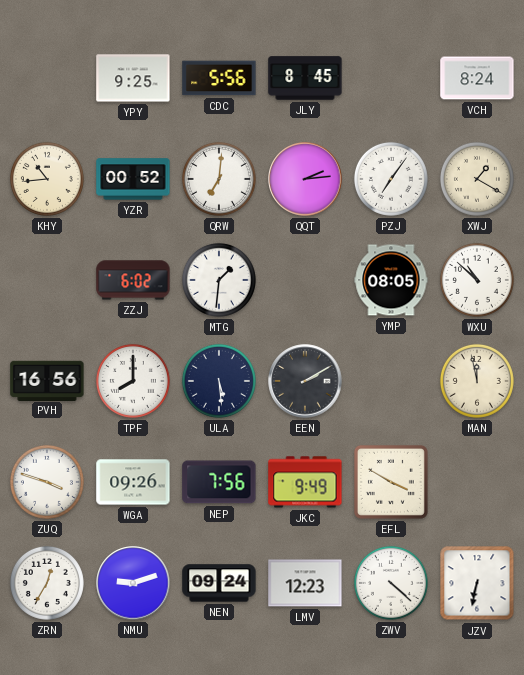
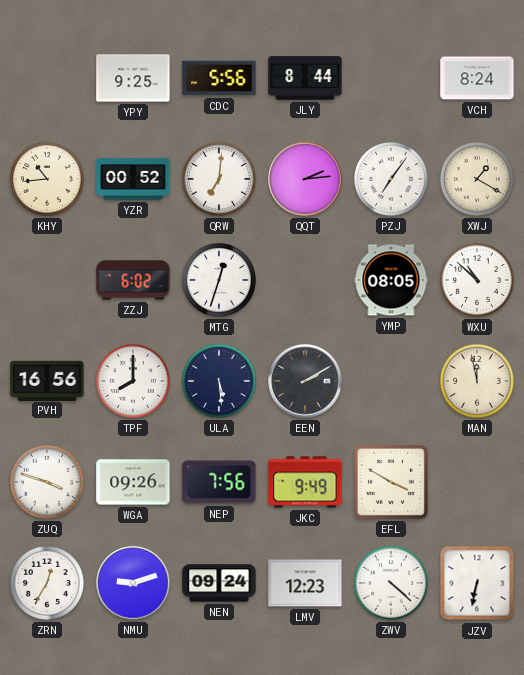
JLY: 8:45 -> 8:44
MTG: 1:31 -> 12:33
